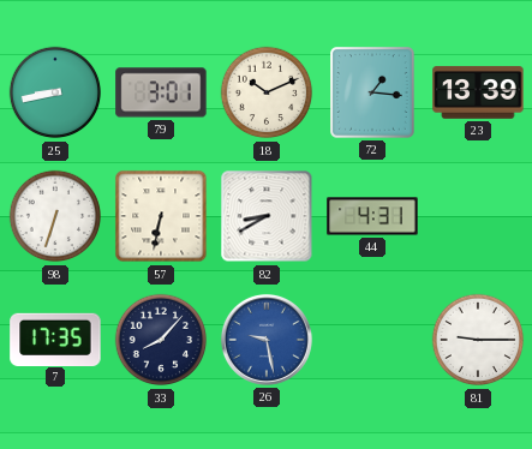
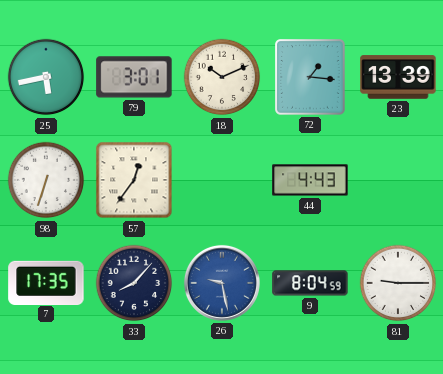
25: 8:43 -> 5:43
57: 6:32 -> 12:36
82: 8:40 -> none
44: 4:31 -> 4:43
9: none -> 8:04
